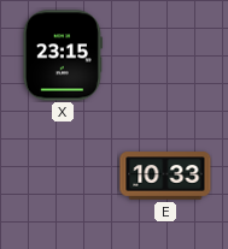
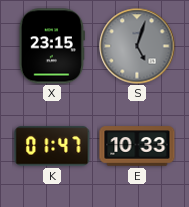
S: none -> 5:03
K: none -> 01:47
